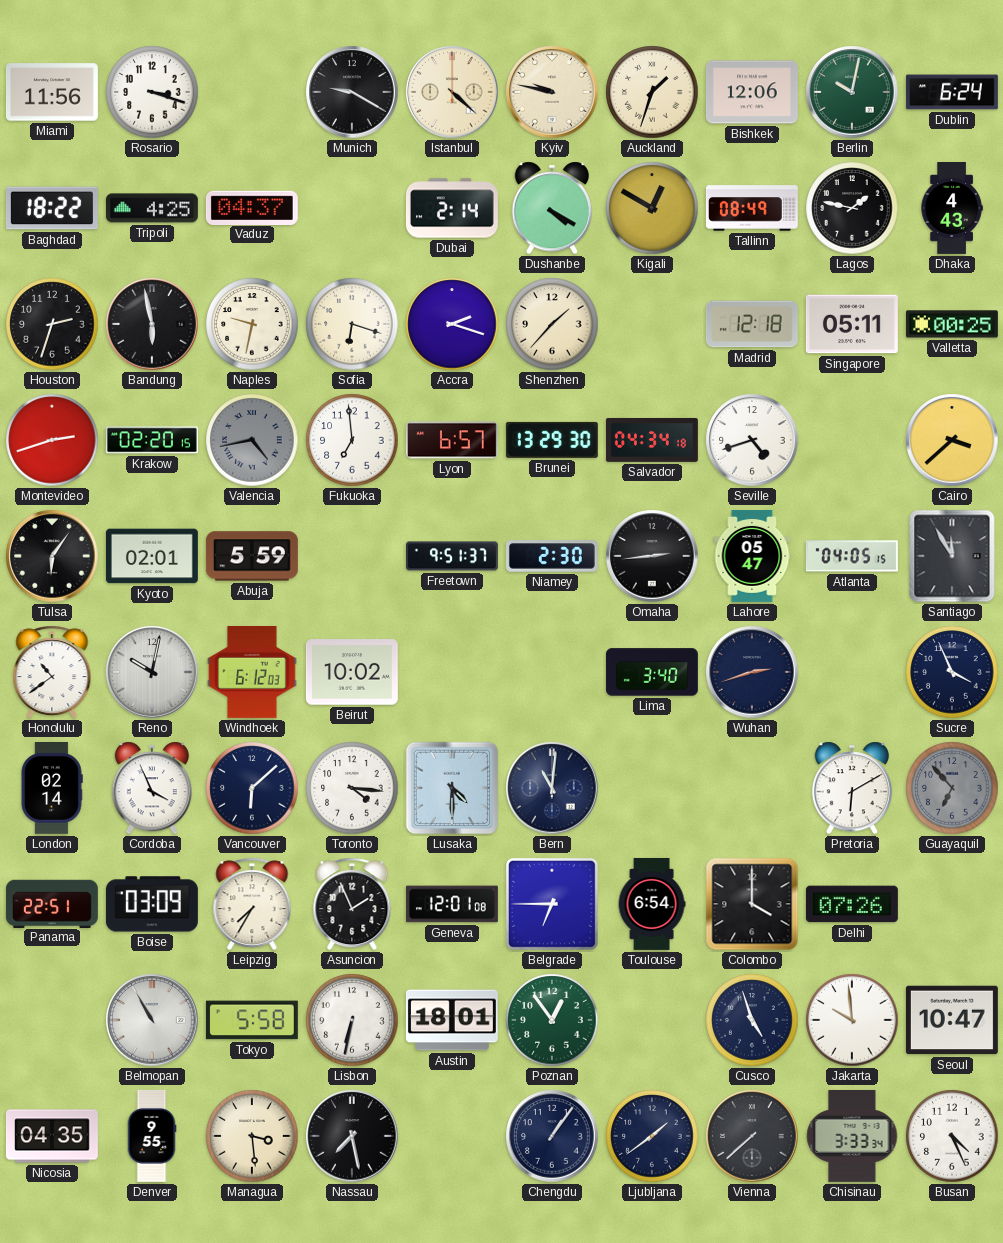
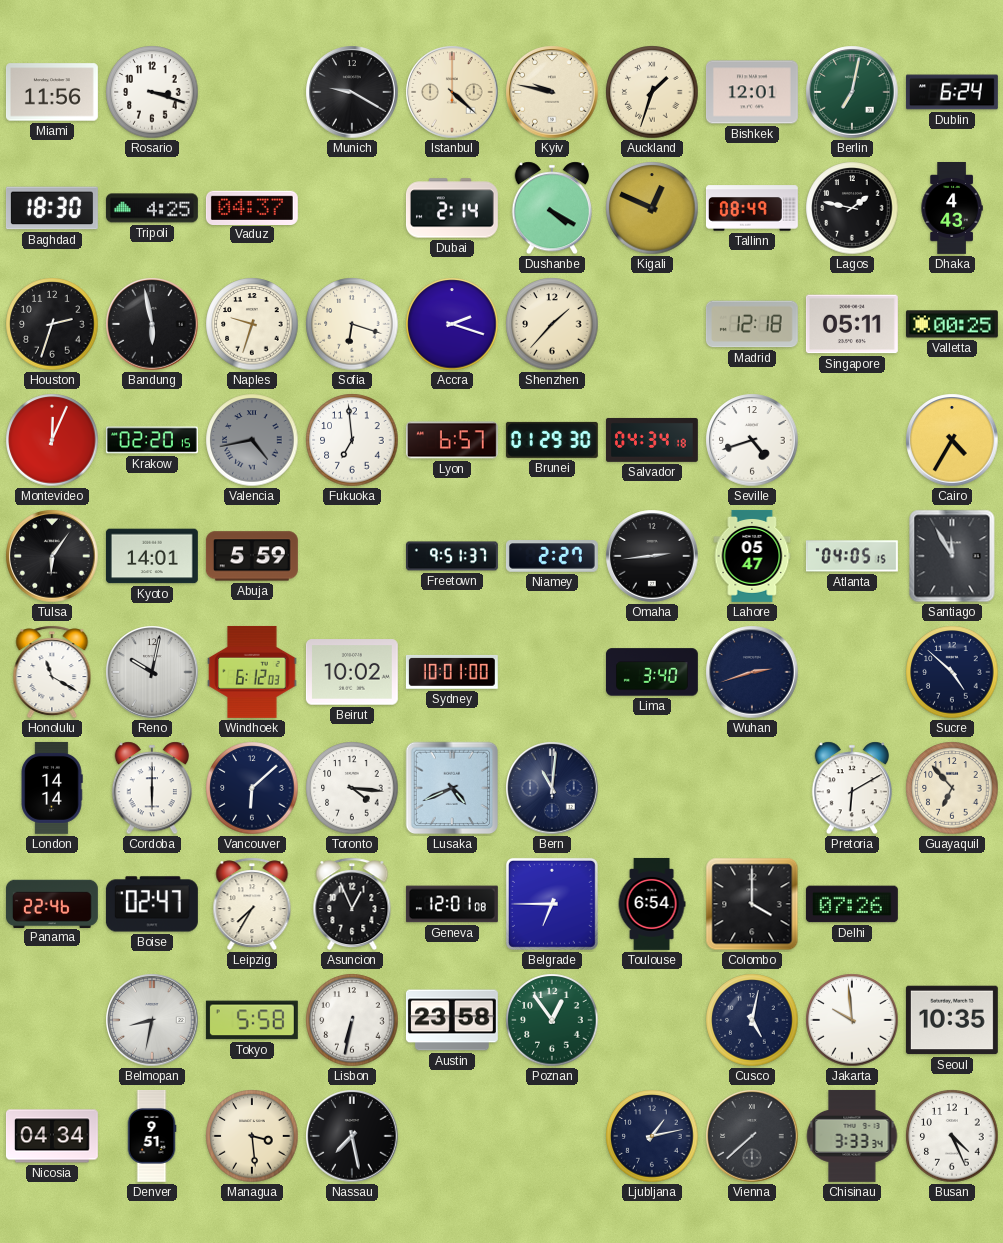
Bishkek: 12:06 -> 12:01
Berlin: 10:02 -> 7:02
Baghdad: 18:22 -> 18:30
Kigali: 12:50 -> 12:49
Naples: 9:32 -> 9:33
Montevideo: 2:42 -> 12:04
Brunei: 13:29 -> 01:29
Cairo: 3:38 -> 4:35
Kyoto: 02:01 -> 14:01
Niamey: 2:30 -> 2:27
Honolulu: 10:39 -> 11:20
Sydney: none -> 10:01
Sucre: 3:56 -> 4:52
London: 02:14 -> 14:14
Cordoba: 3:56 -> 6:00
Lusaka: 4:30 -> 4:41
Guayaquil dial: grey -> cream
Panama: 22:51 -> 22:46
Boise: 03:09 -> 02:47
Asuncion: 1:56 -> 12:56
Belmopan: 10:55 -> 8:32
Austin: 18:01 -> 23:58
Cusco: 4:57 -> 5:02
Seoul: 10:47 -> 10:35
Nicosia: 04:35 -> 04:34
Denver: 9:55 -> 9:51
Chengdu: 1:06 -> none
Ljubljana: 1:39 -> 1:13
